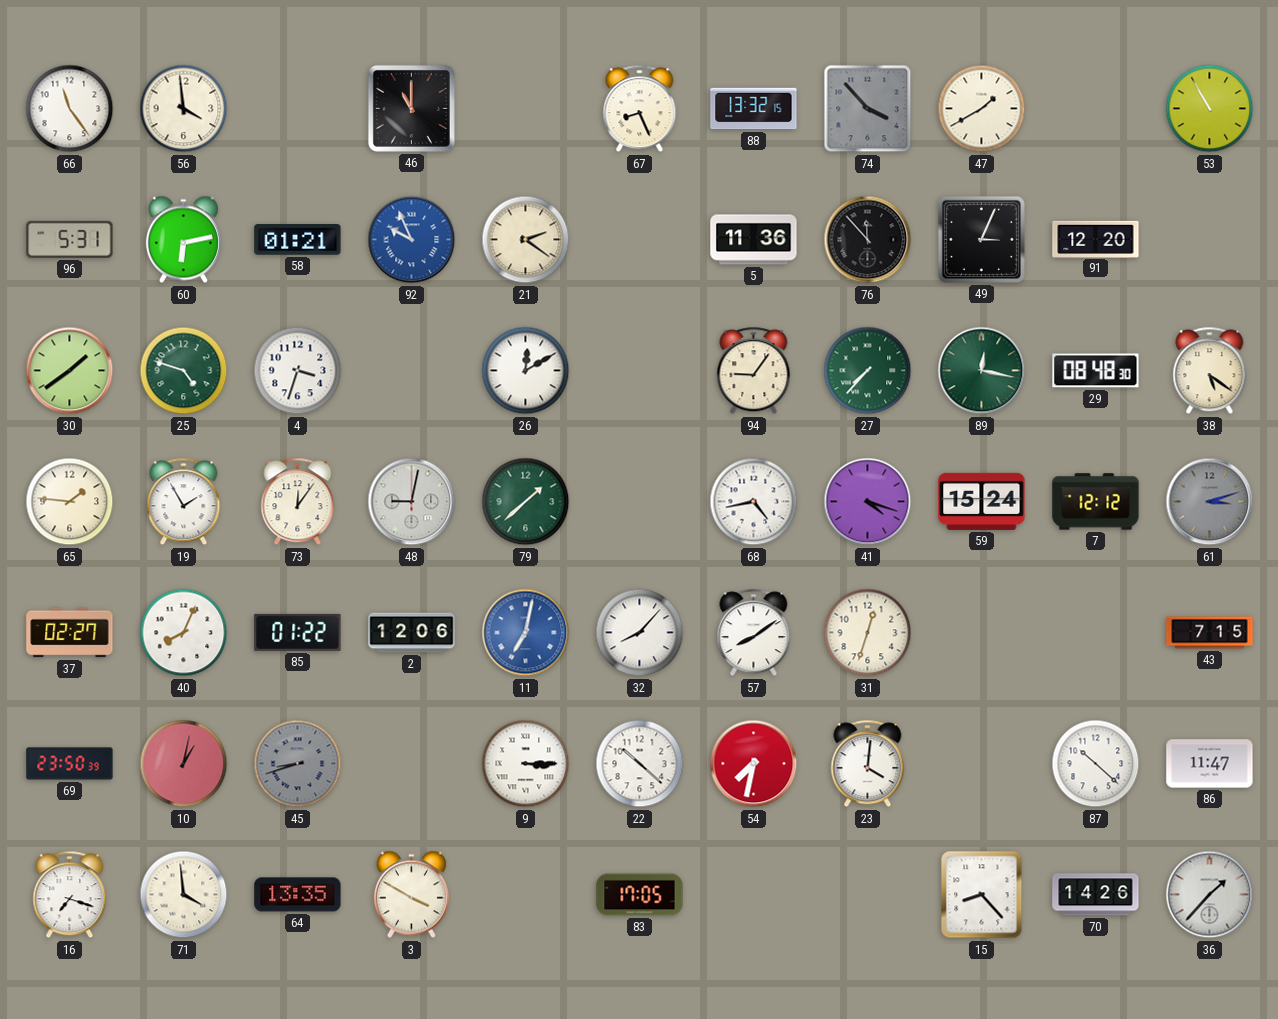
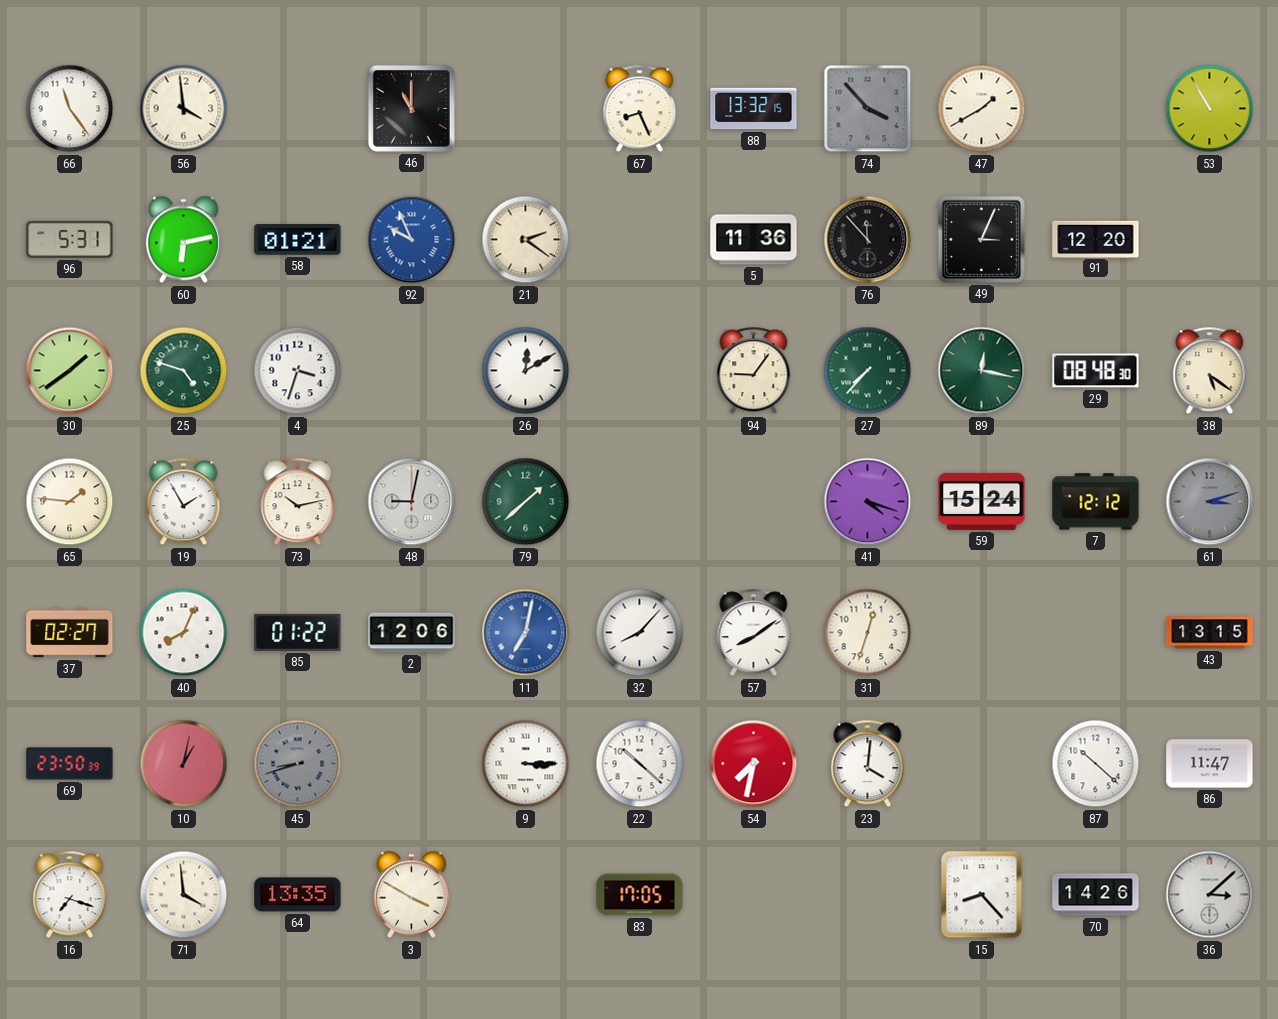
73: 12:06 -> 10:13
68: 4:43 -> none
43: 7:15 -> 13:15
36: 1:37 -> 3:08
